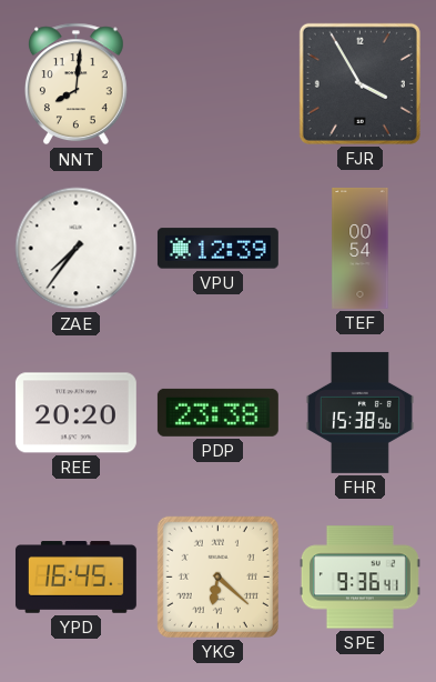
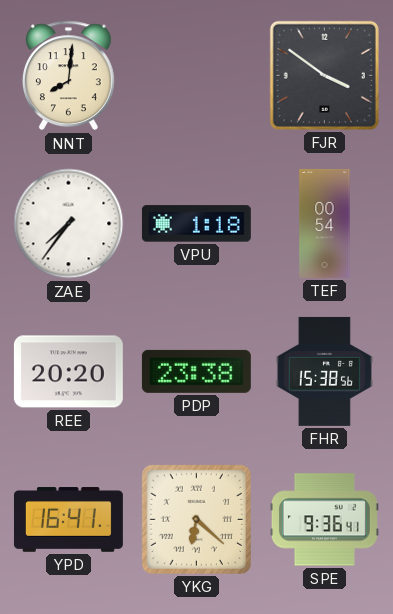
FJR: 3:55 -> 3:51
VPU: 12:39 -> 1:18
YPD: 16:45 -> 16:41
